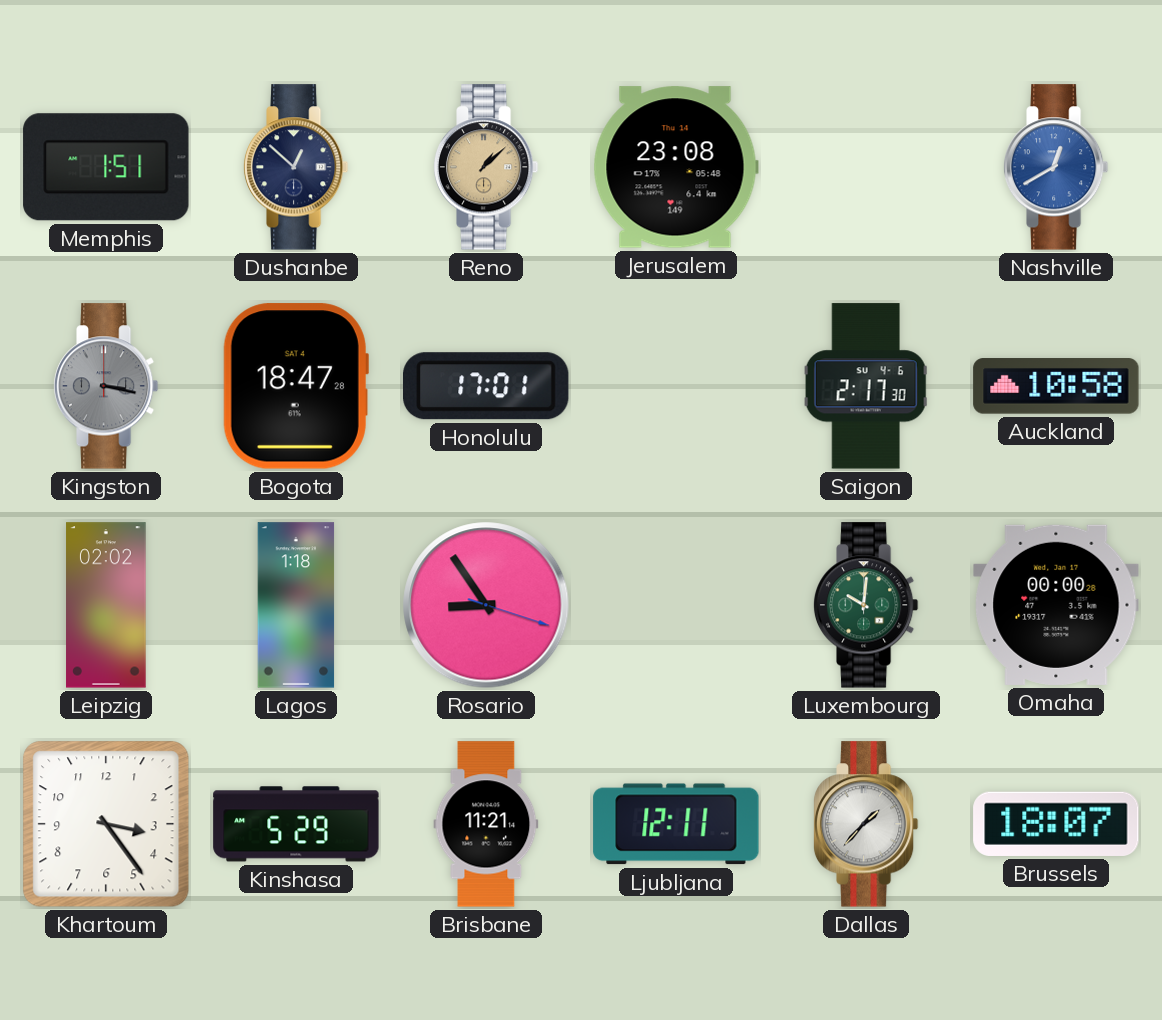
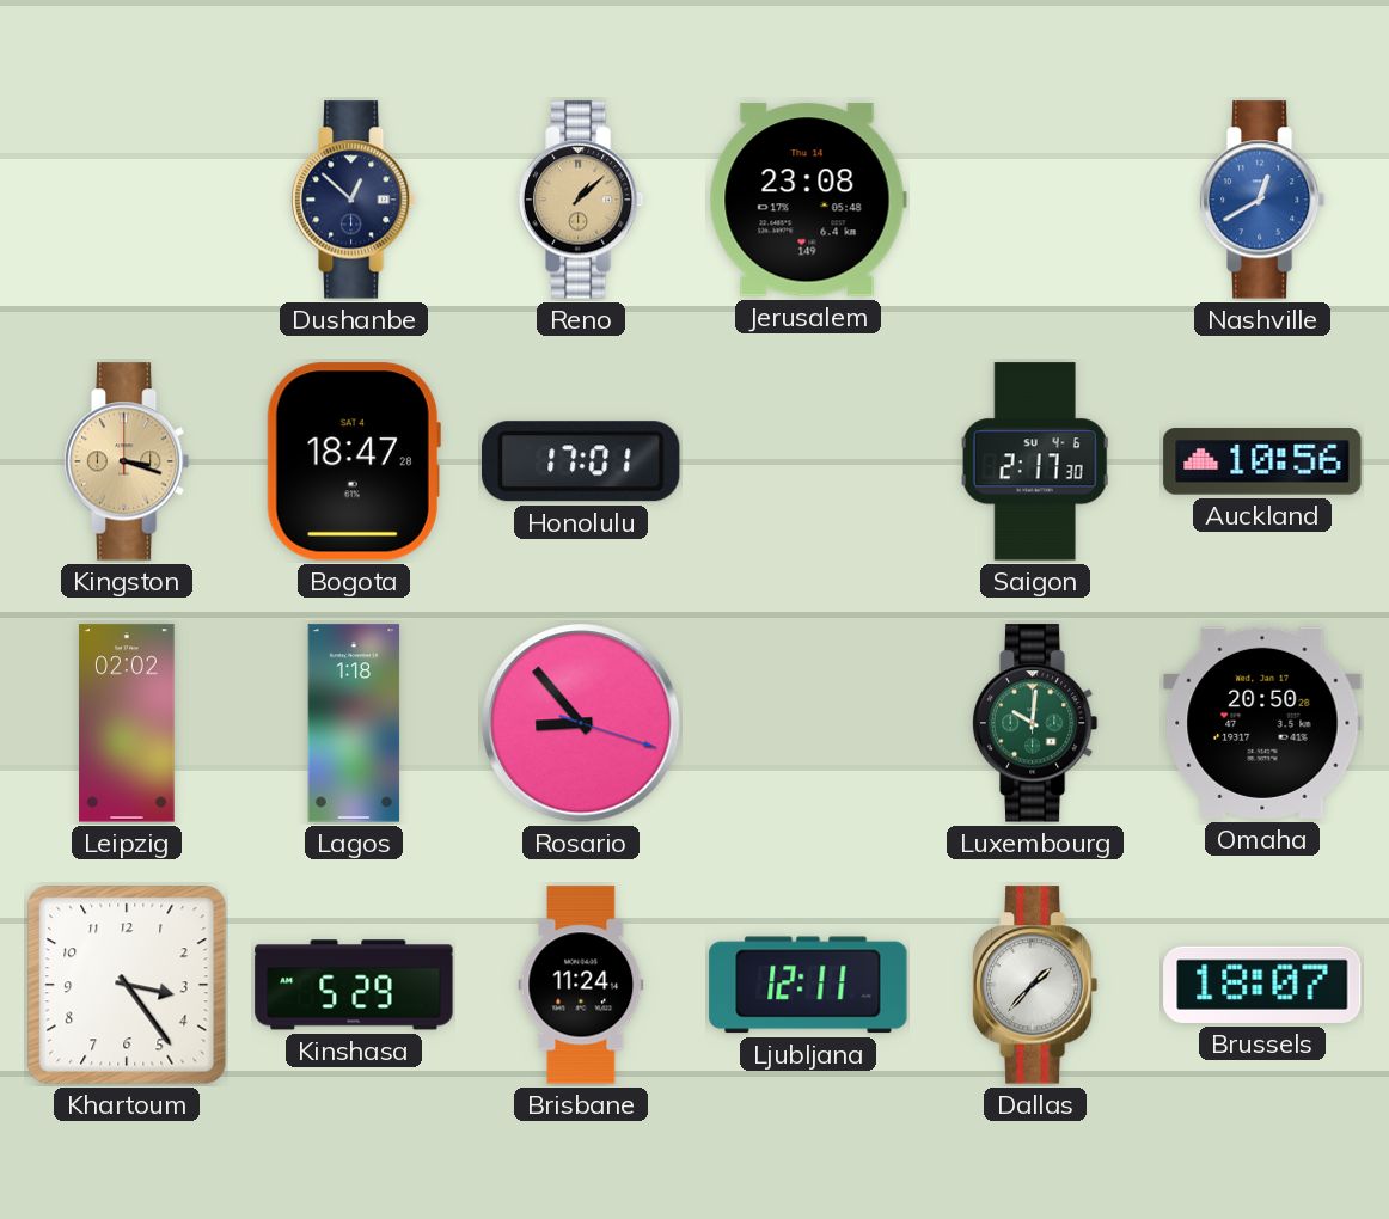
Memphis: 1:51 -> none
Kingston: 3:17 -> 3:18
Kingston dial: grey -> champagne
Auckland: 10:58 -> 10:56
Rosario: 8:54 -> 8:53
Omaha: 00:00 -> 20:50
Brisbane: 11:21 -> 11:24
